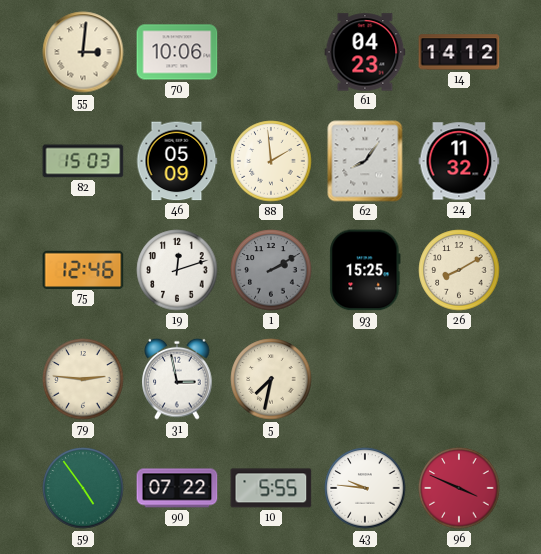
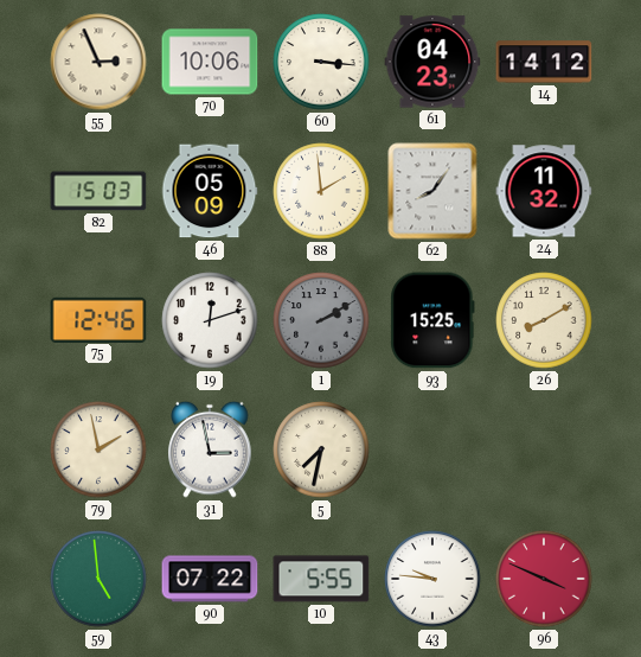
55: 3:01 -> 2:56
60: none -> 3:16
79: 2:46 -> 1:58
59: 4:54 -> 4:59
